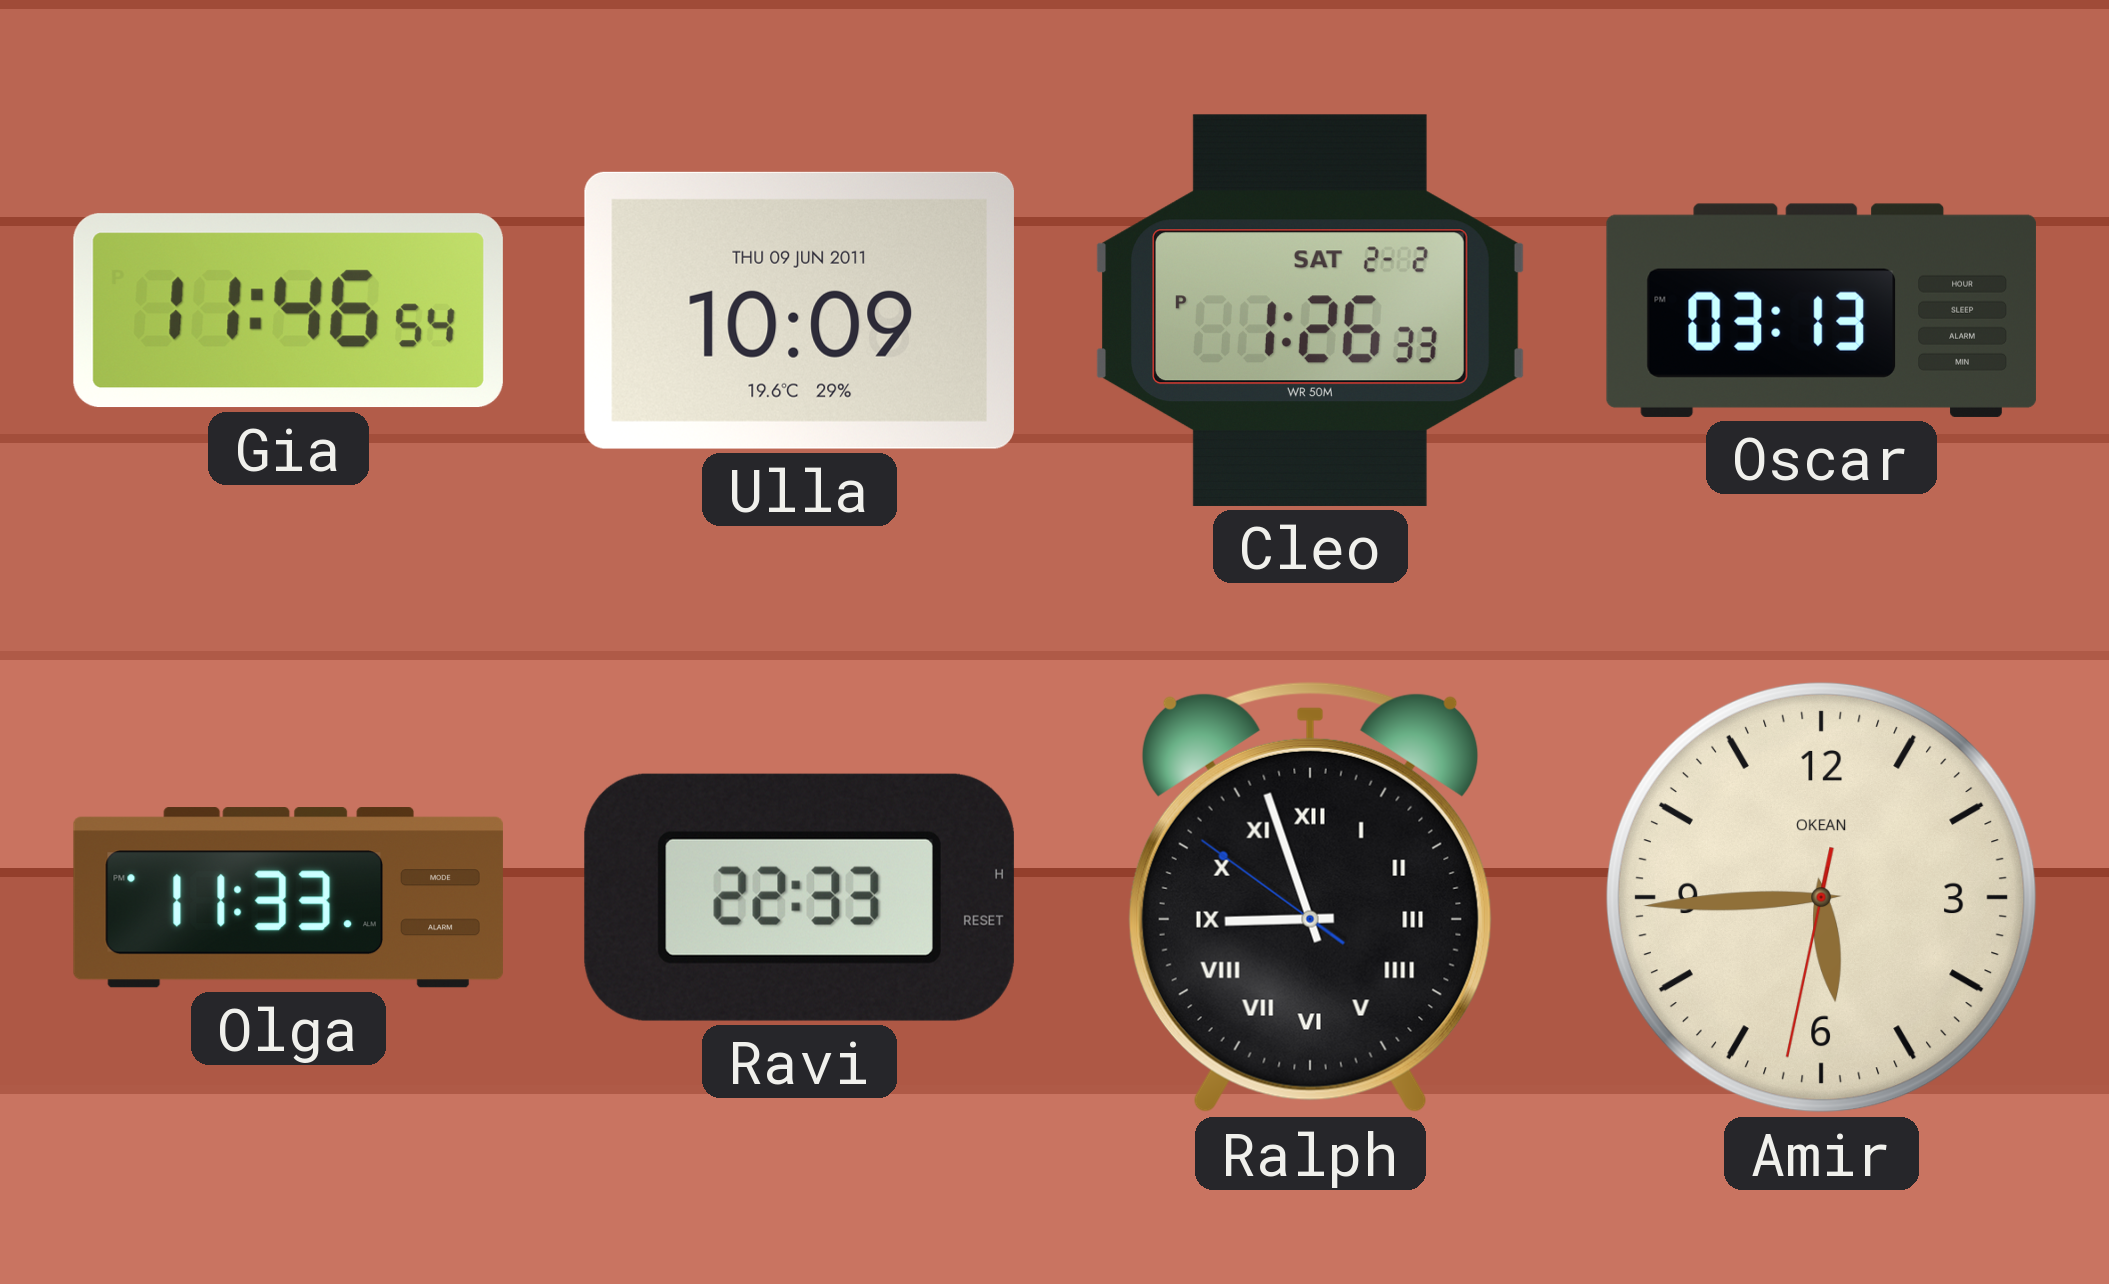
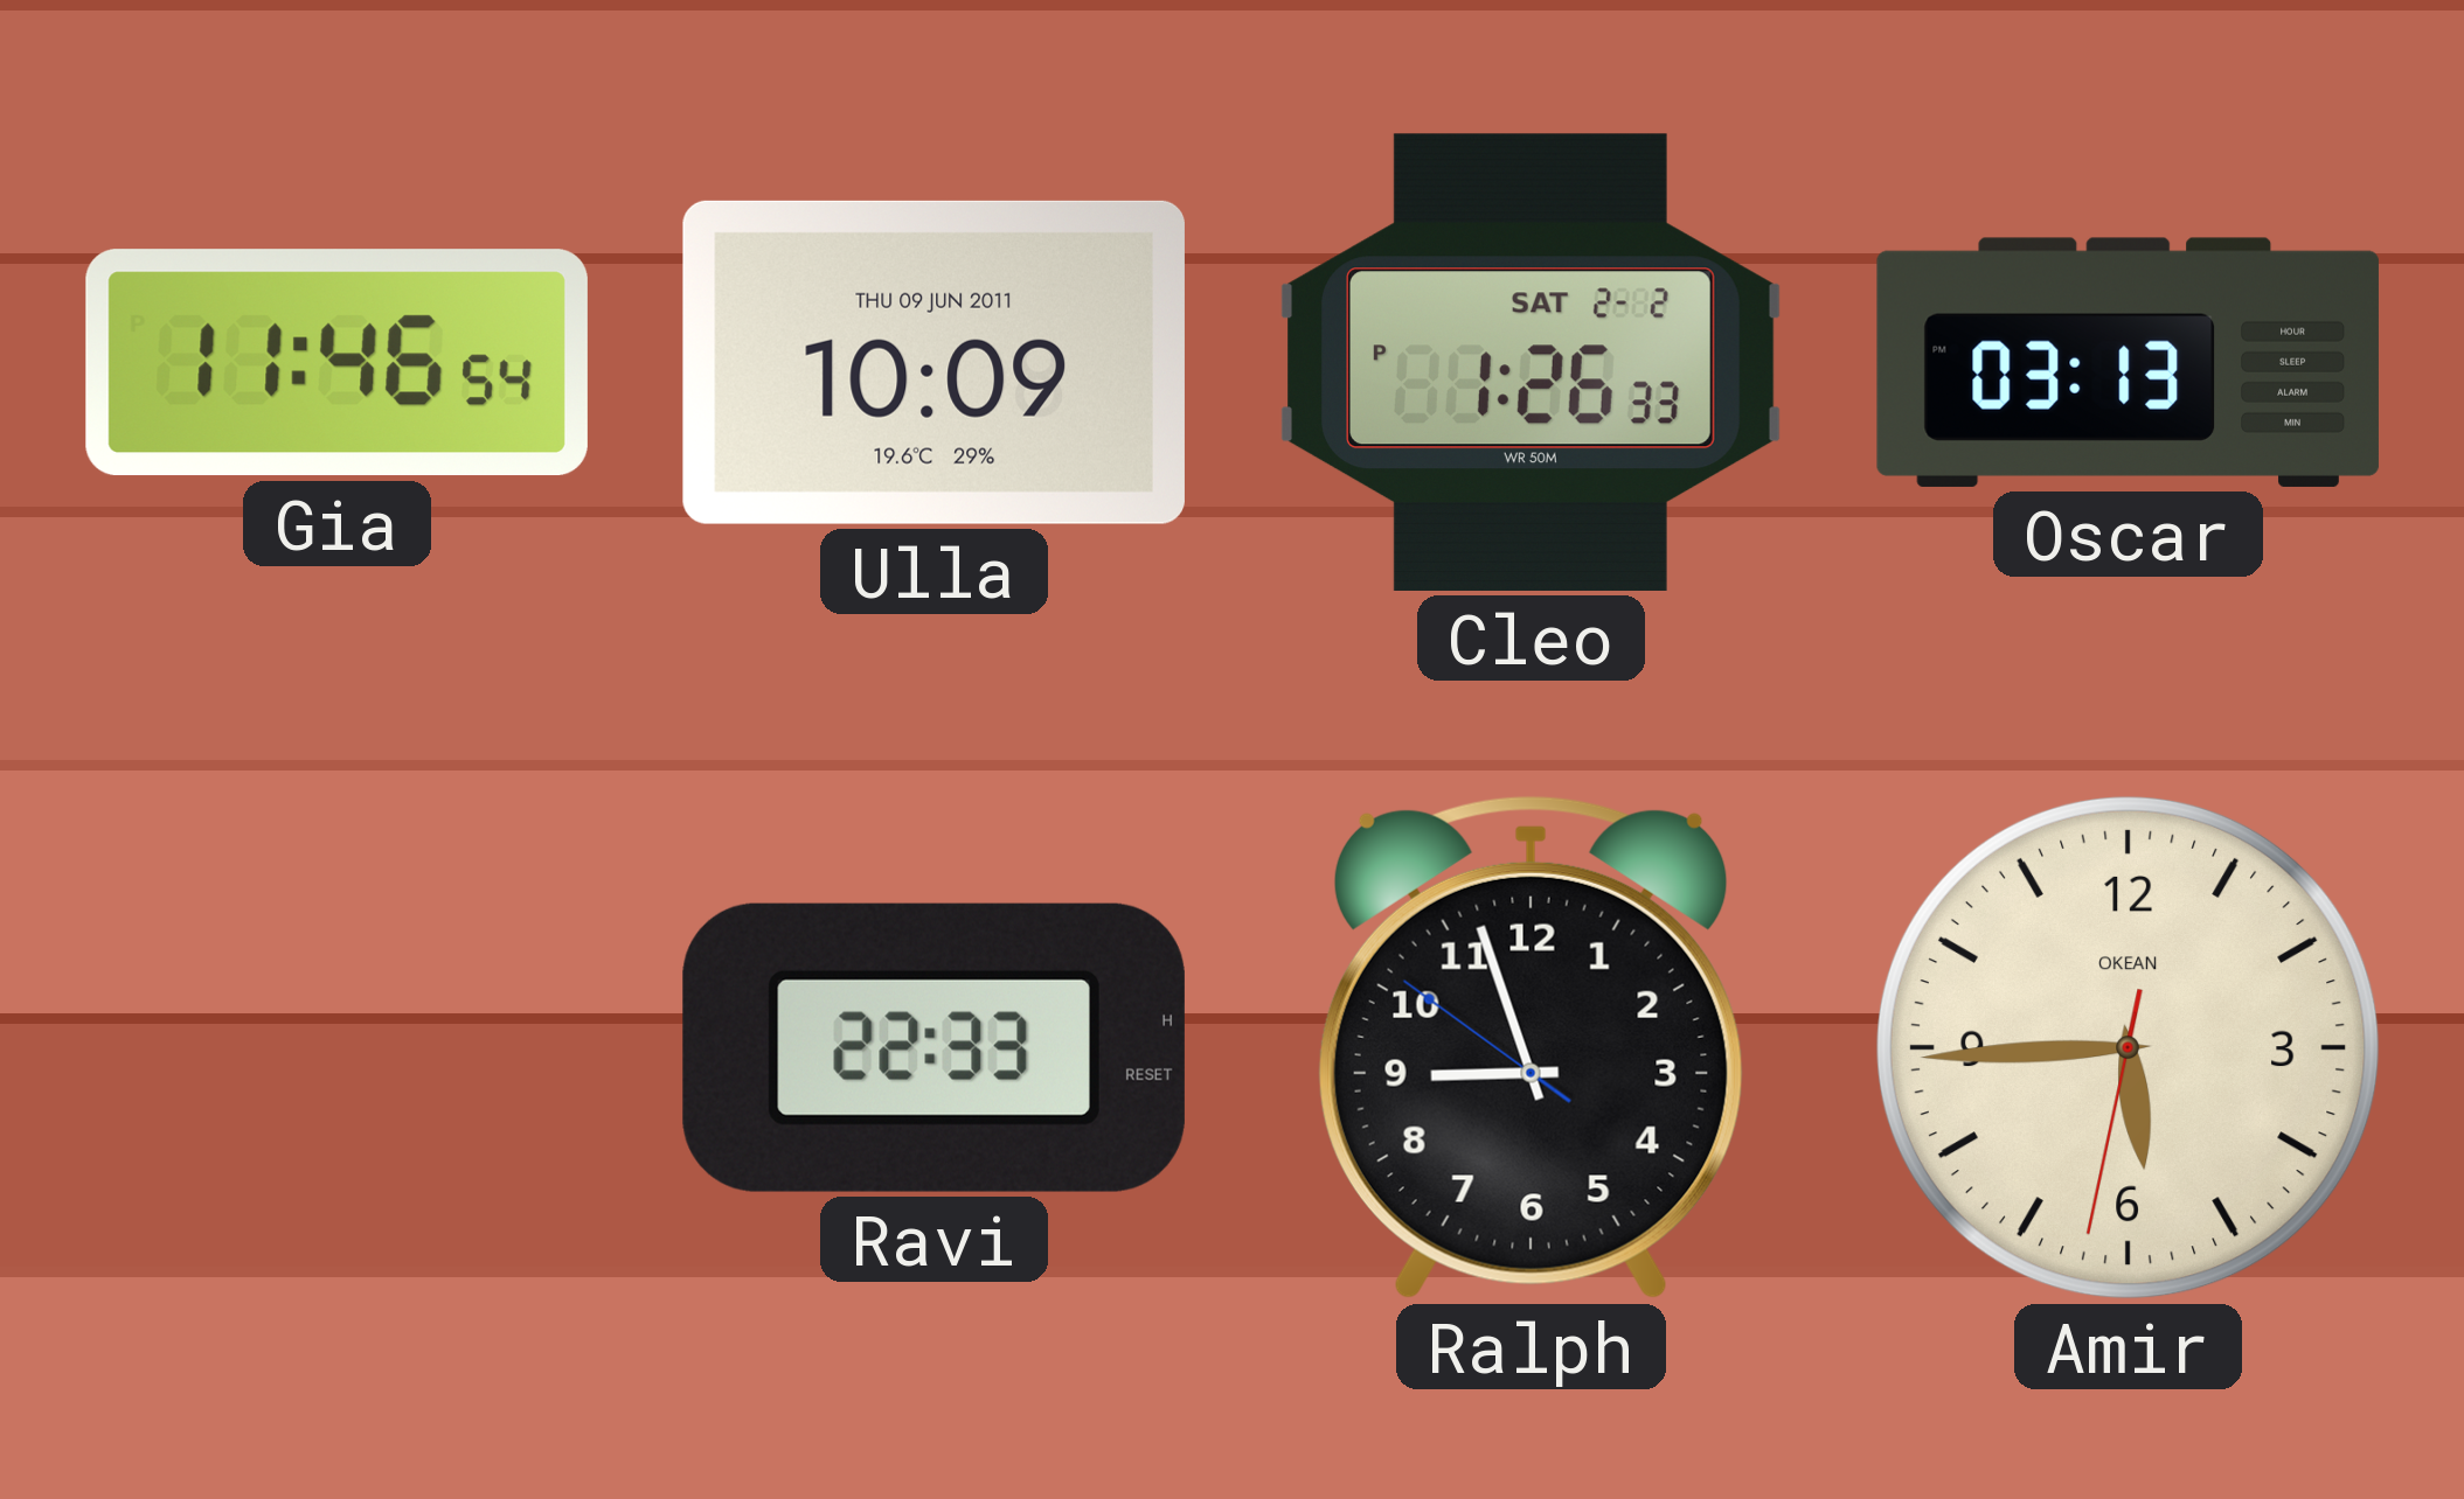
Olga: 11:33 -> none
Ralph numerals: Roman -> Arabic
